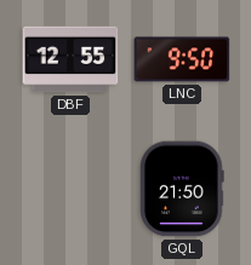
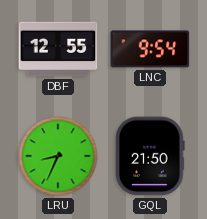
LNC: 9:50 -> 9:54
LRU: none -> 8:34
